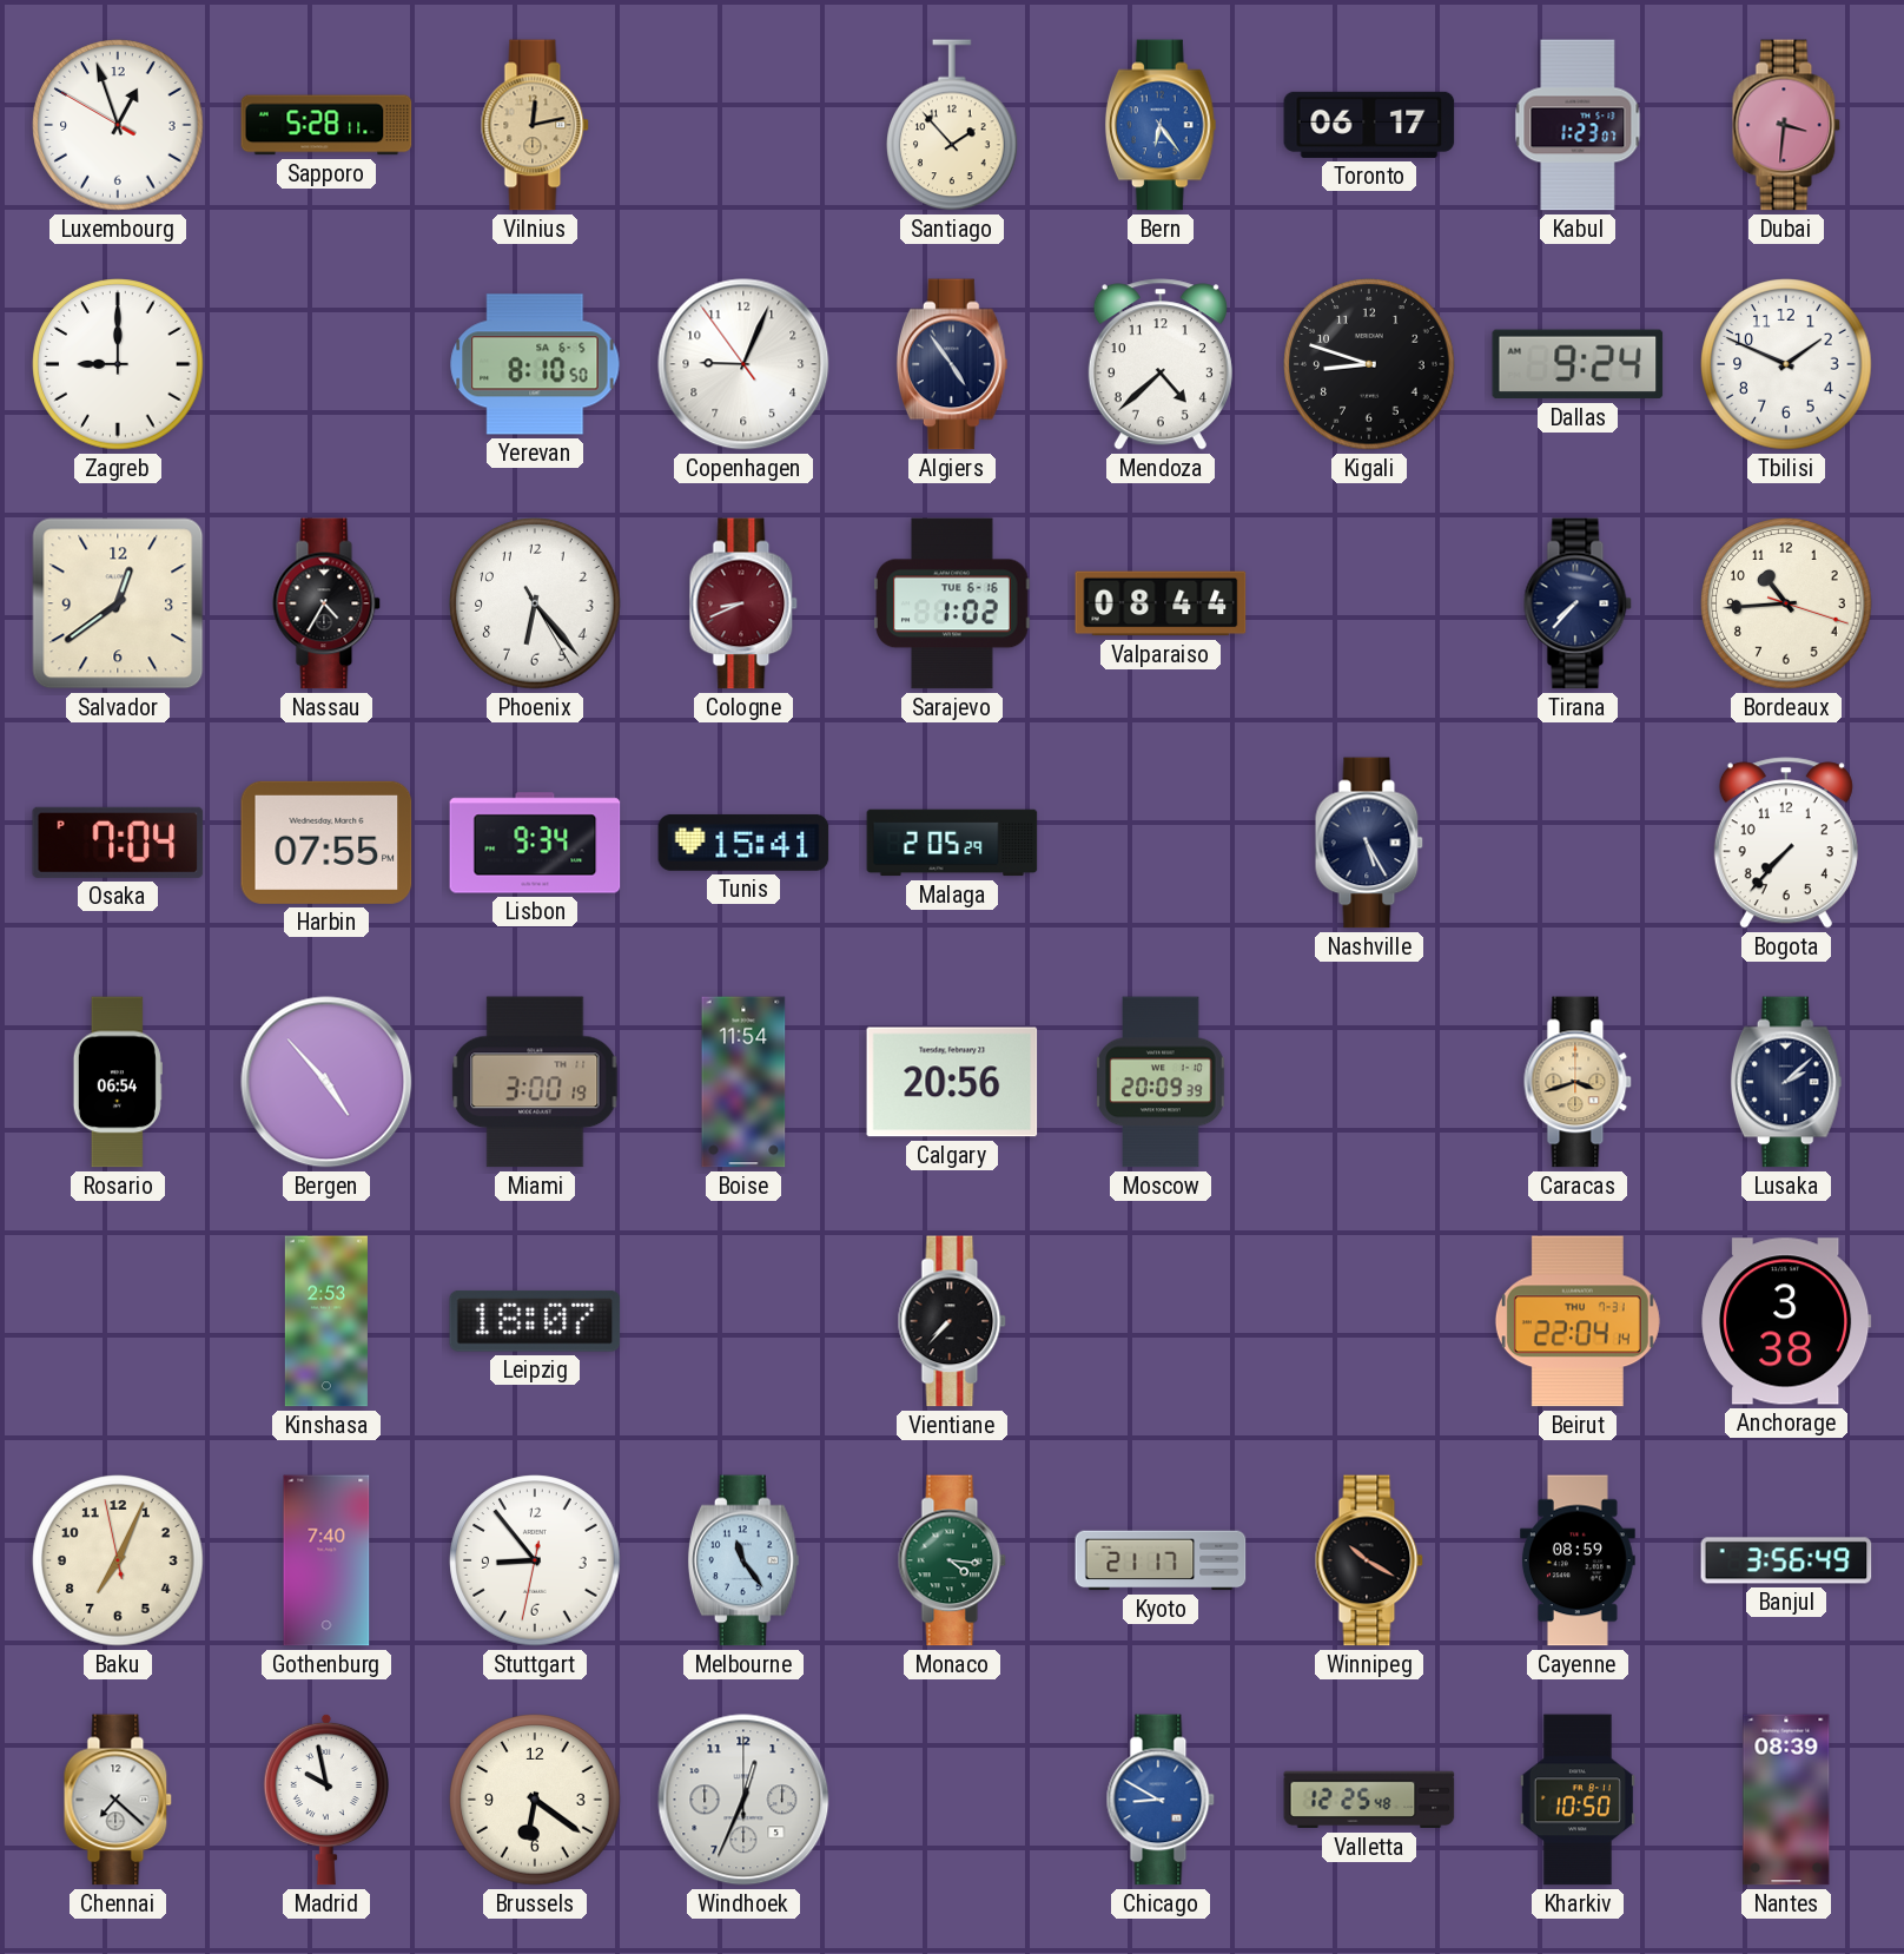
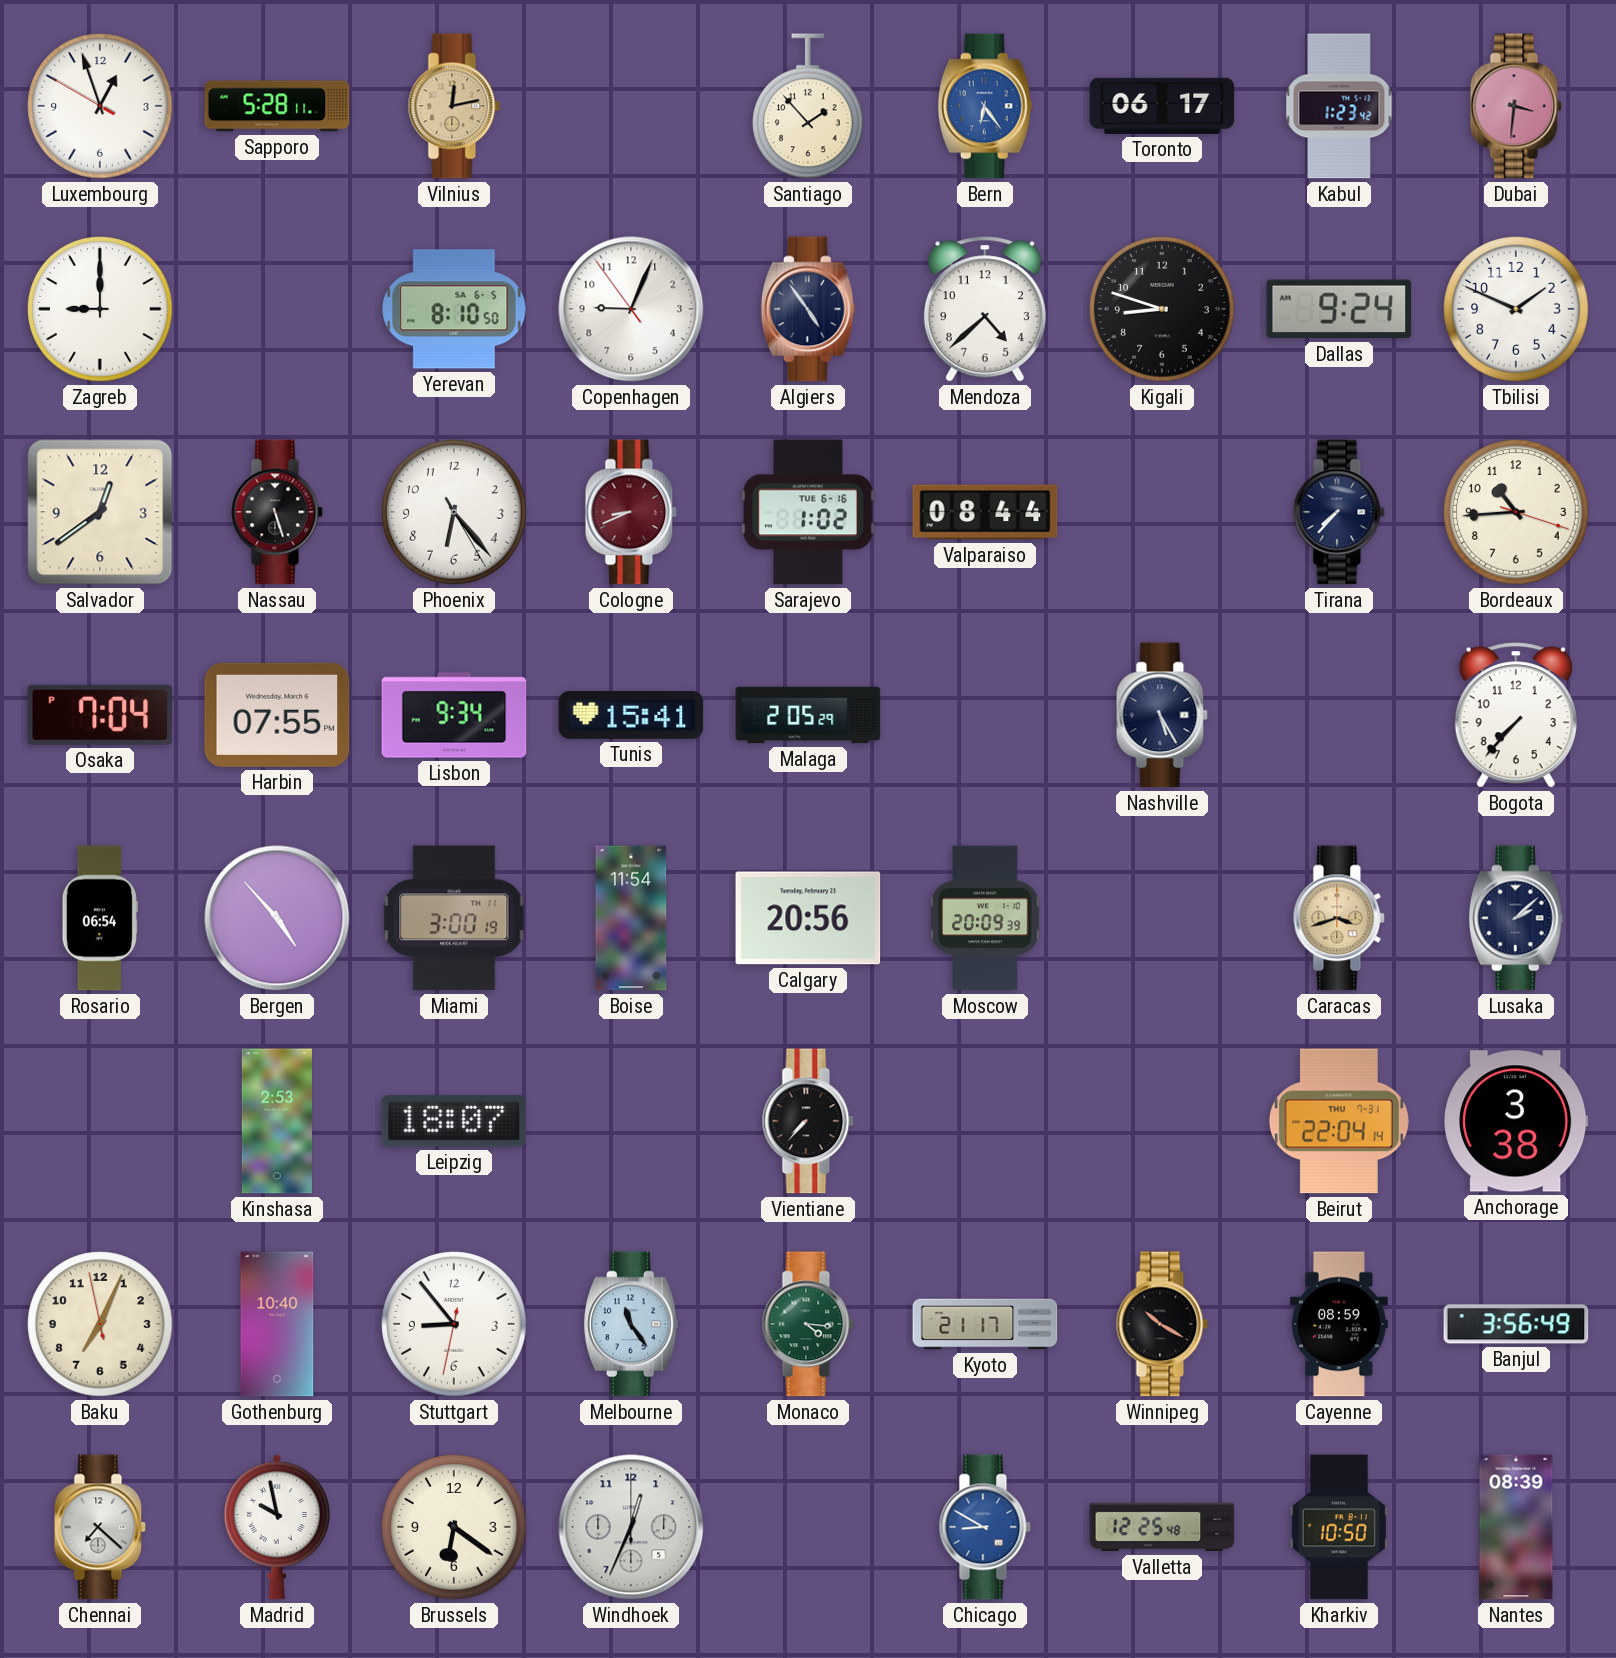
Kabul: 1:23:07 -> 1:23:42
Nassau: 4:35 -> 5:27
Gothenburg: 7:40 -> 10:40
